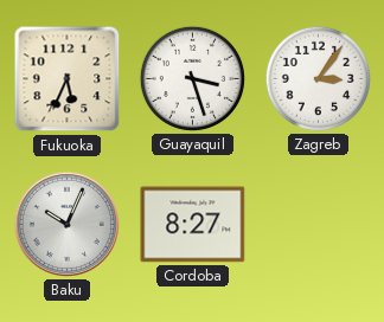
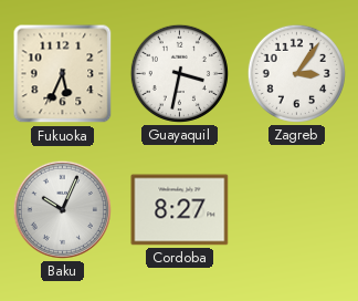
Guayaquil: 3:27 -> 3:32
